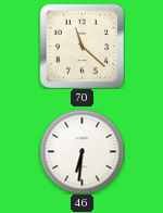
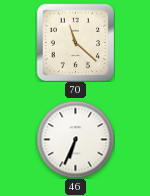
46: 6:31 -> 6:34
